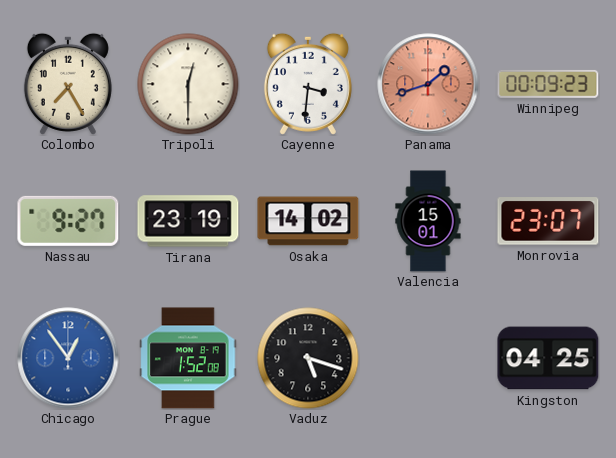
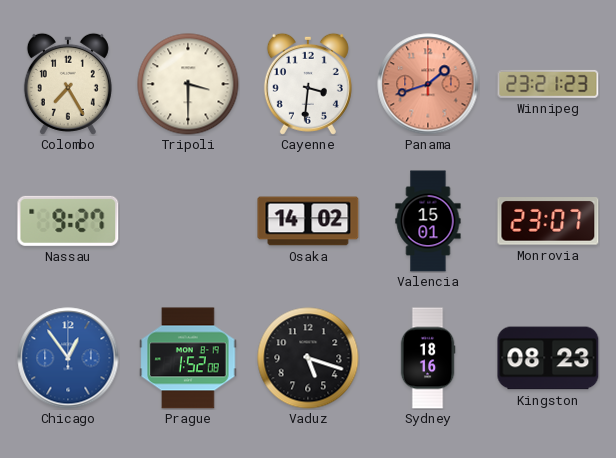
Tripoli: 12:30 -> 3:30
Winnipeg: 00:09 -> 23:21
Tirana: 23:19 -> none
Sydney: none -> 18:16
Kingston: 04:25 -> 08:23
